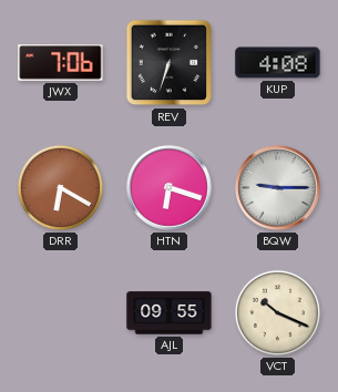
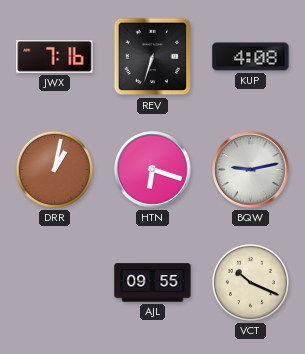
JWX: 7:06 -> 7:16
DRR: 6:20 -> 1:02
BQW: 9:15 -> 9:13
